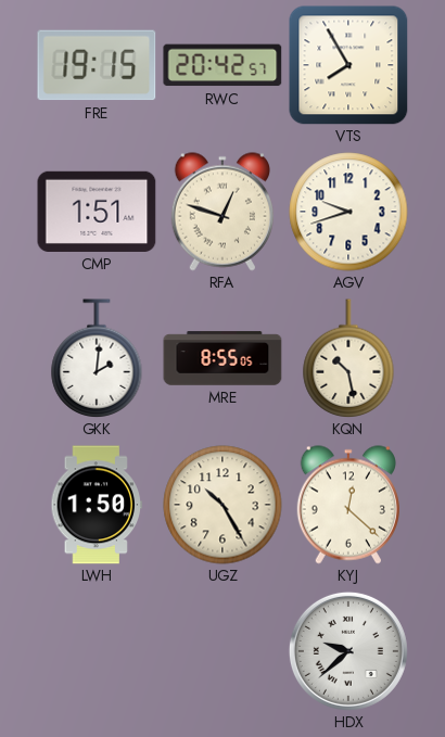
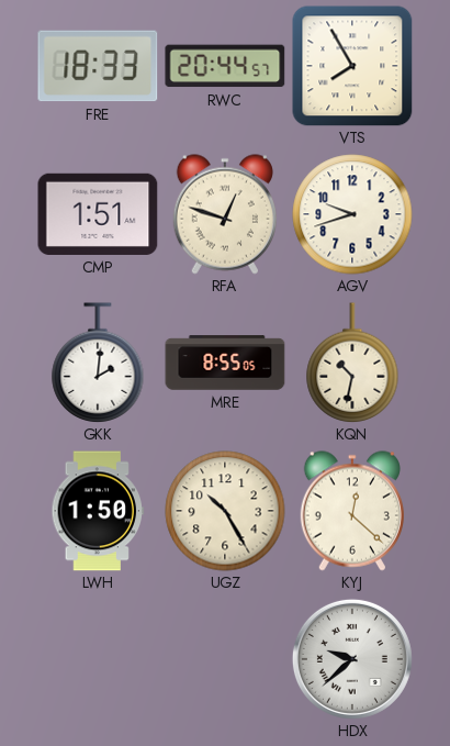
FRE: 19:15 -> 18:33
RWC: 20:42 -> 20:44
KQN: 10:28 -> 10:32
